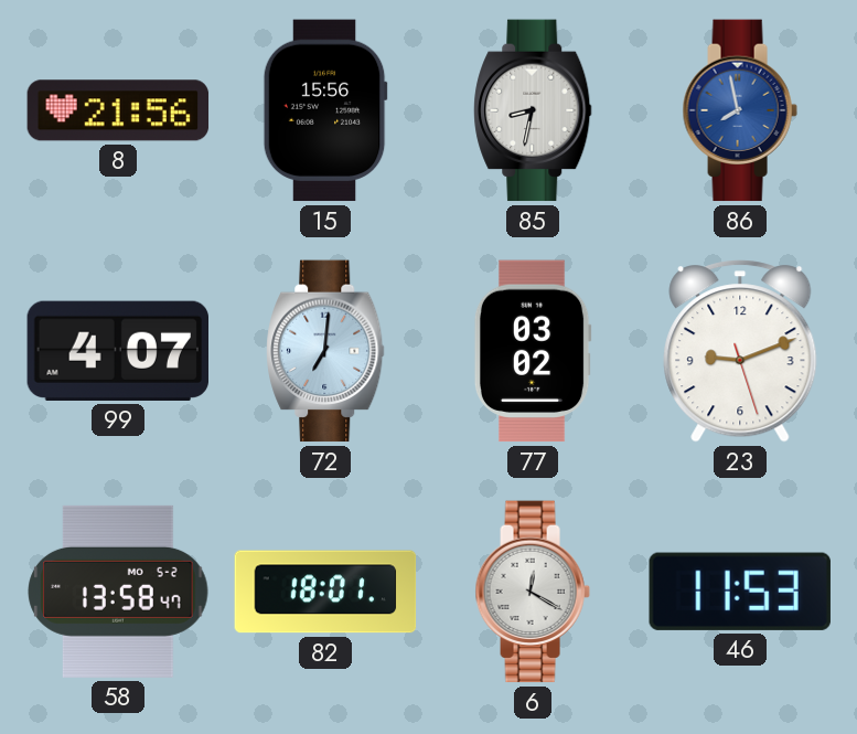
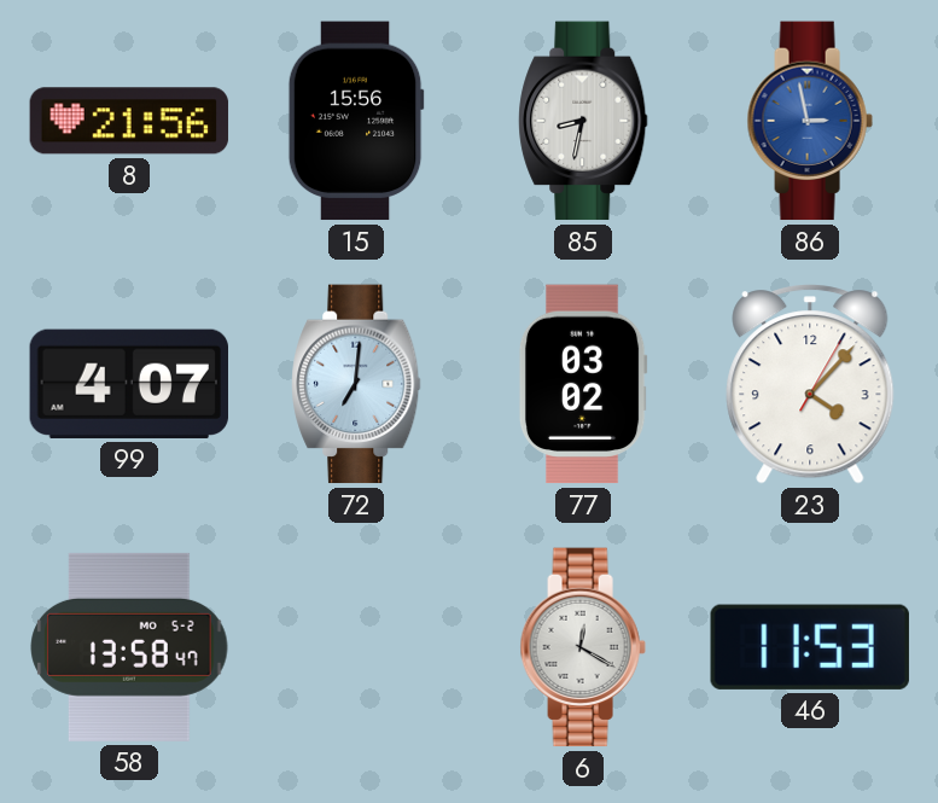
86: 7:58 -> 2:58
23: 9:11 -> 4:07
82: 18:01 -> none
